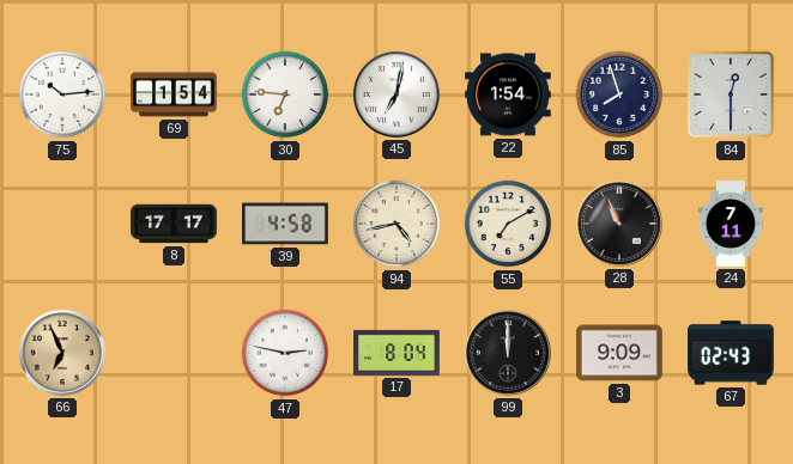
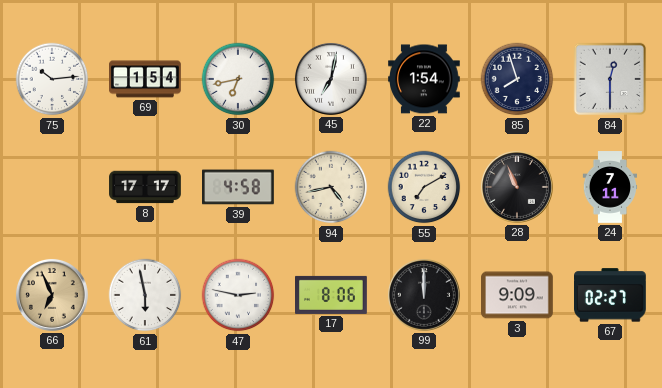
30: 6:46 -> 6:43
61: none -> 5:58
17: 8:04 -> 8:06
67: 02:43 -> 02:27
